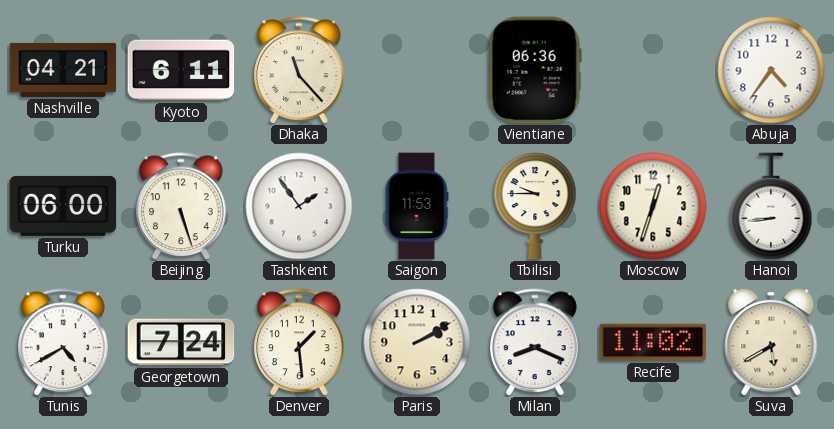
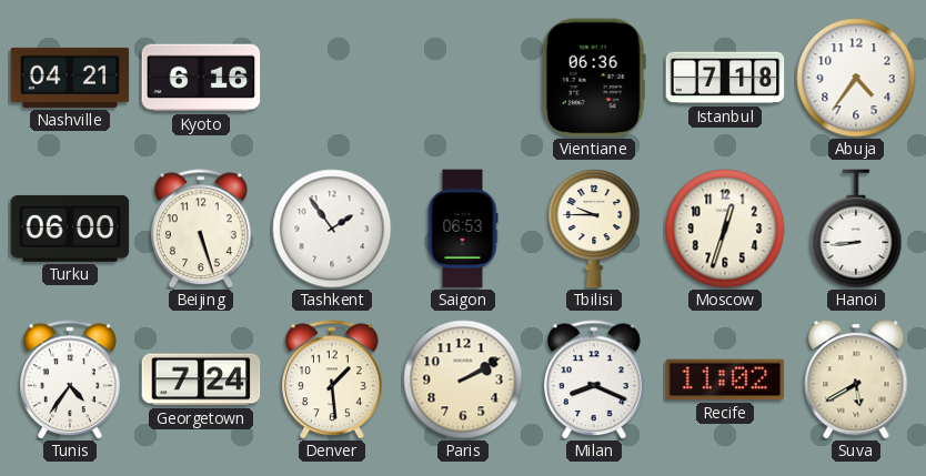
Kyoto: 6:11 -> 6:16
Dhaka: 11:23 -> none
Istanbul: none -> 7:18
Saigon: 11:53 -> 06:53
Tunis: 4:40 -> 4:36
